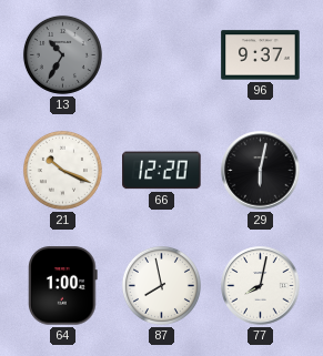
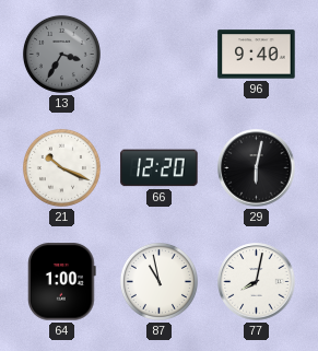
13: 10:35 -> 3:35
96: 9:37 -> 9:40
87: 7:58 -> 10:58
